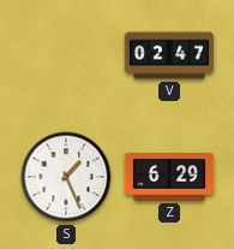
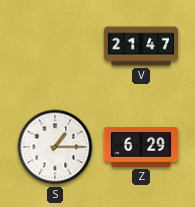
V: 02:47 -> 21:47
S: 1:26 -> 1:15
